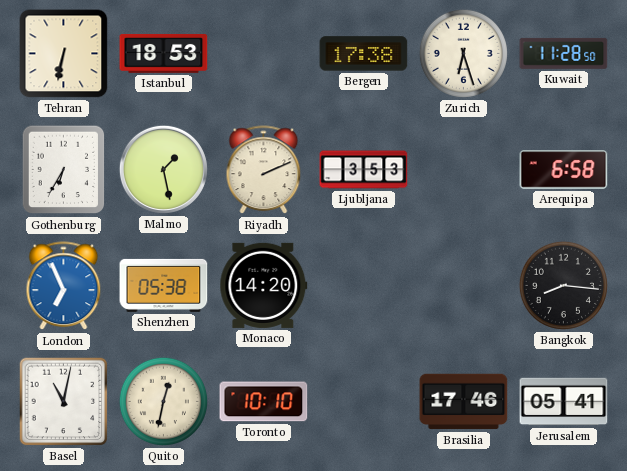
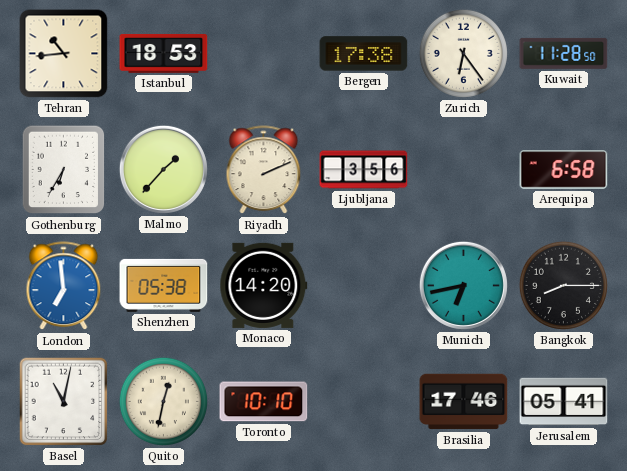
Tehran: 6:32 -> 10:44
Zurich: 6:27 -> 6:24
Malmo: 1:28 -> 1:37
Ljubljana: 3:53 -> 3:56
London: 6:56 -> 6:59
Munich: none -> 6:43
Bangkok: 8:16 -> 8:15
